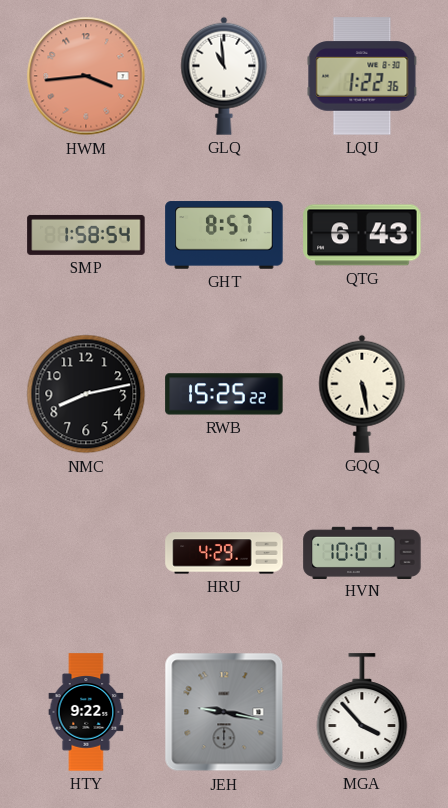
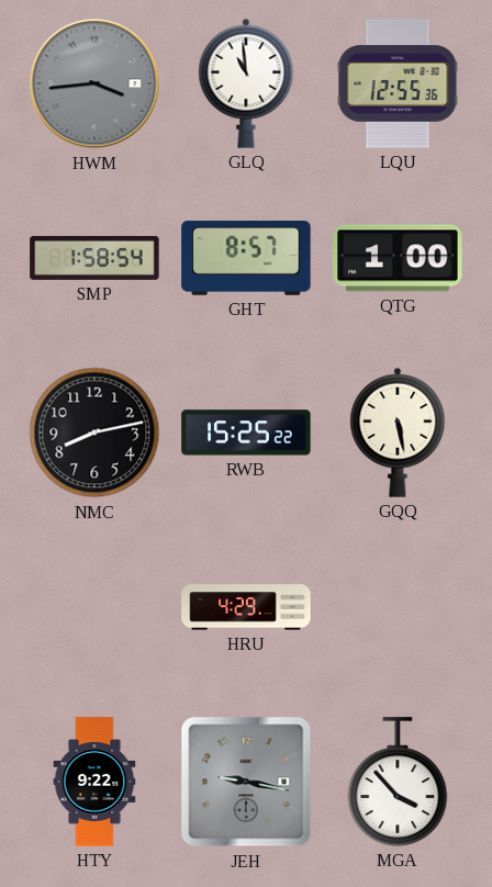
HWM dial: salmon -> grey
LQU: 1:22 -> 12:55
QTG: 6:43 -> 1:00
HVN: 10:01 -> none
